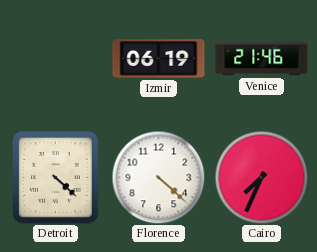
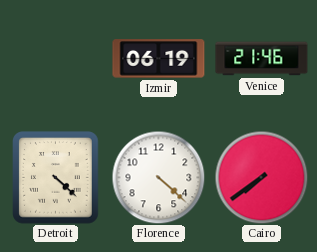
Cairo: 7:34 -> 7:39
